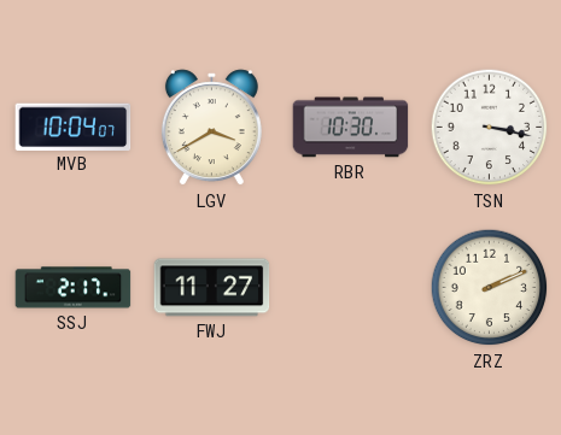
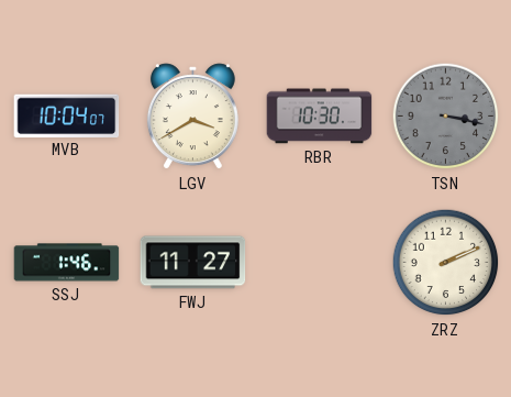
TSN dial: white -> grey
SSJ: 2:17 -> 1:46
